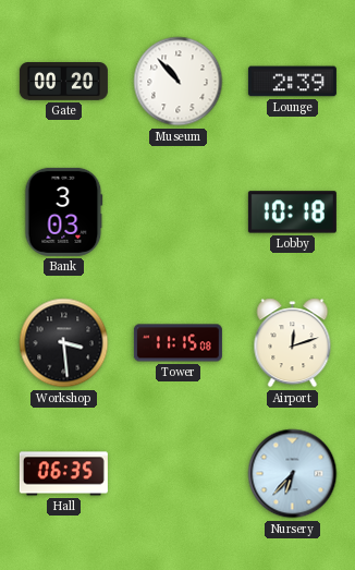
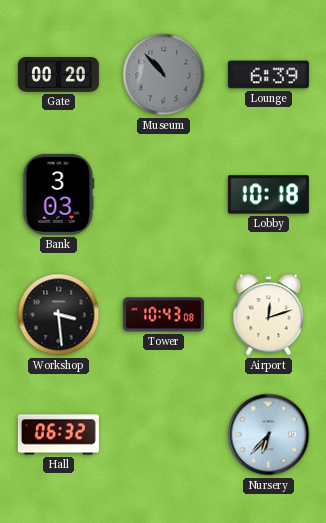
Museum dial: white -> grey
Lounge: 2:39 -> 6:39
Tower: 11:15 -> 10:43
Hall: 06:35 -> 06:32
